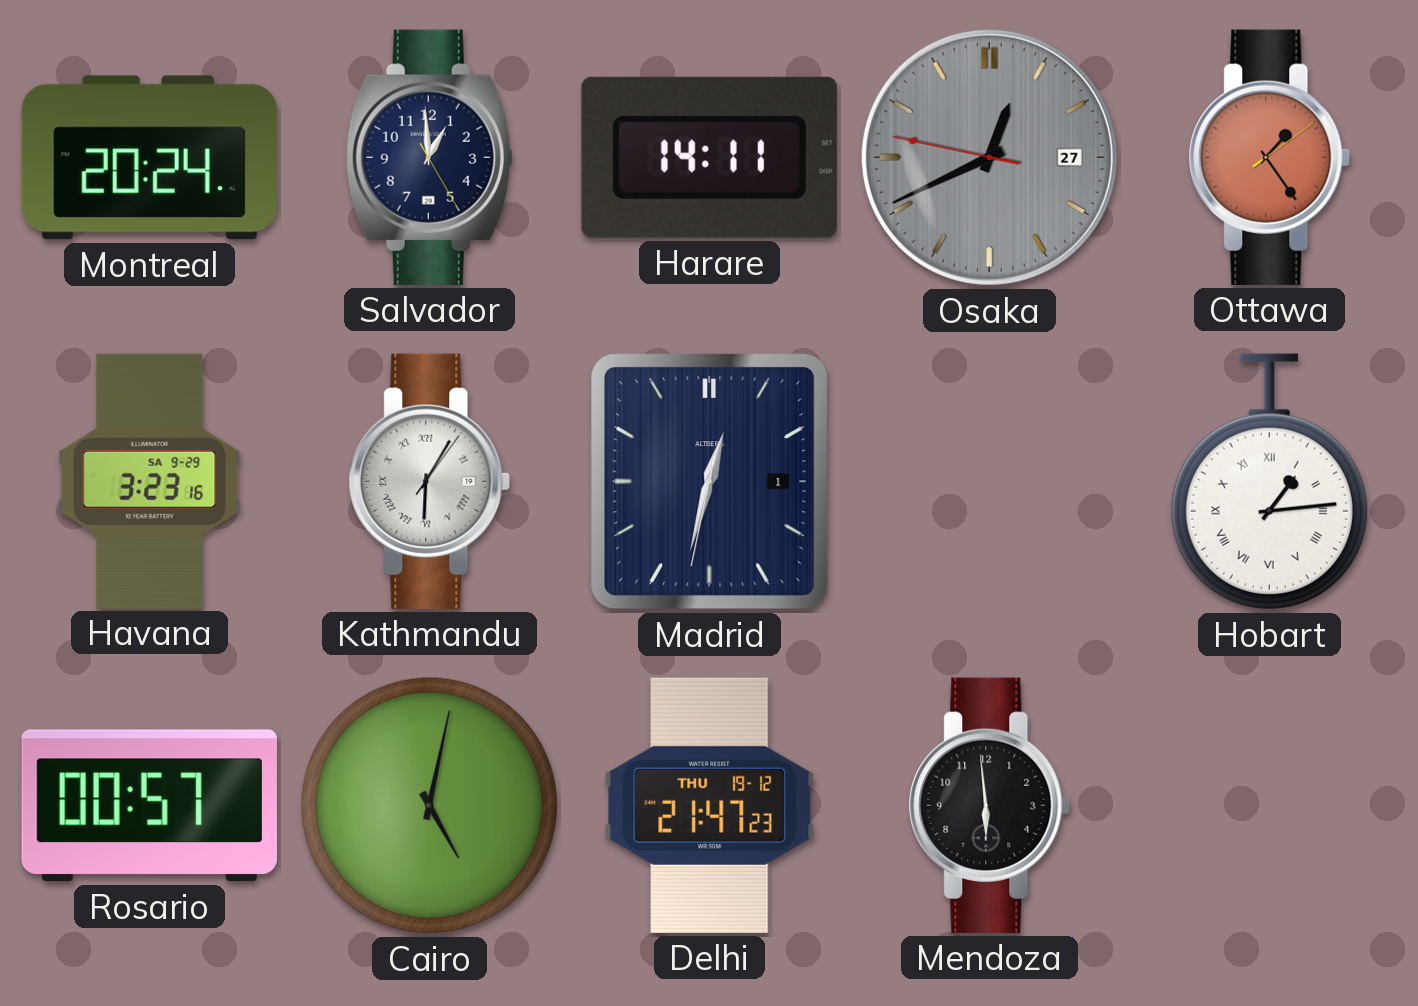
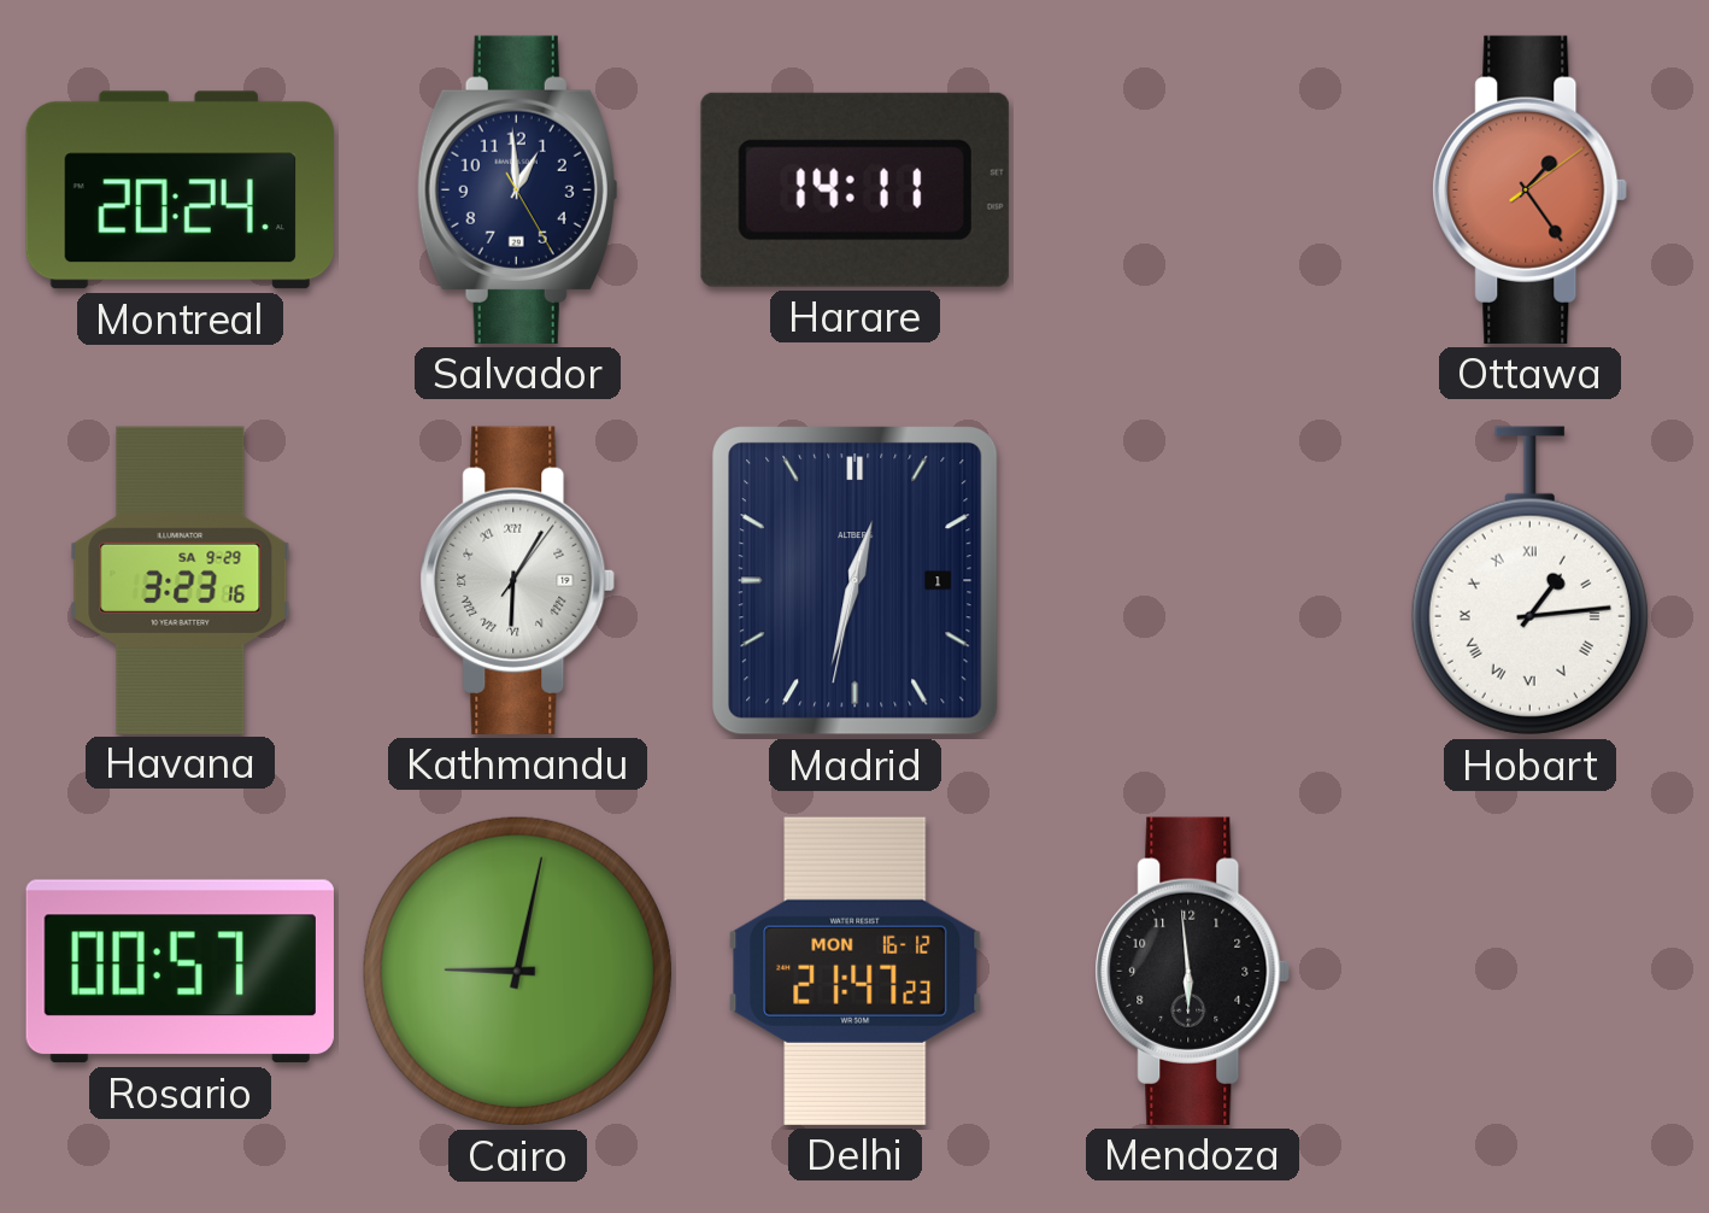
Osaka: 12:40 -> none
Cairo: 5:02 -> 9:02
Delhi date: THU 19-12 -> MON 16-12
